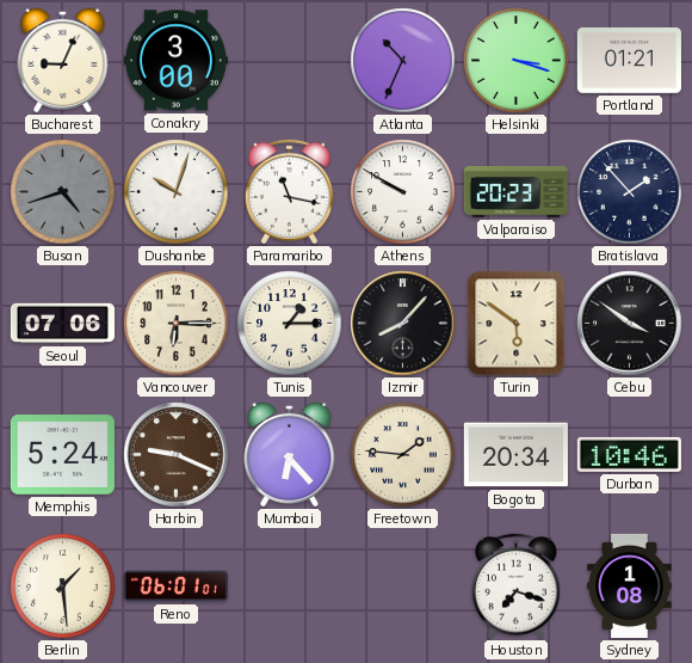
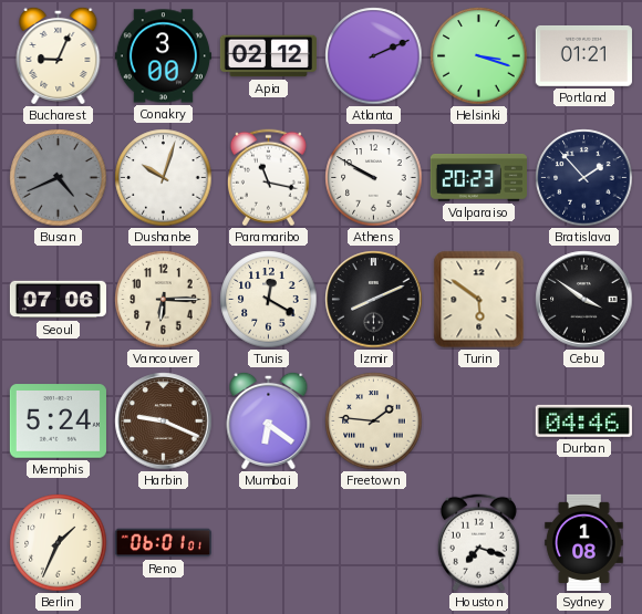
Apia: none -> 02:12
Atlanta: 10:34 -> 2:11
Busan: 4:42 -> 4:41
Tunis: 1:15 -> 12:20
Izmir: 8:07 -> 8:11
Mumbai: 6:23 -> 6:21
Bogota: 20:34 -> none
Durban: 10:46 -> 04:46
Berlin: 1:29 -> 1:34
